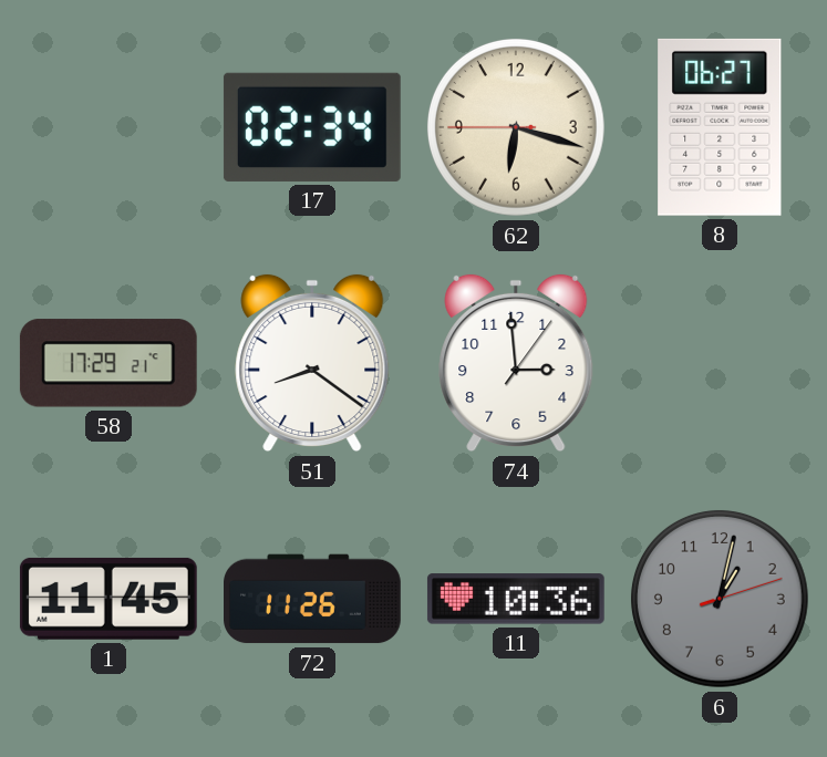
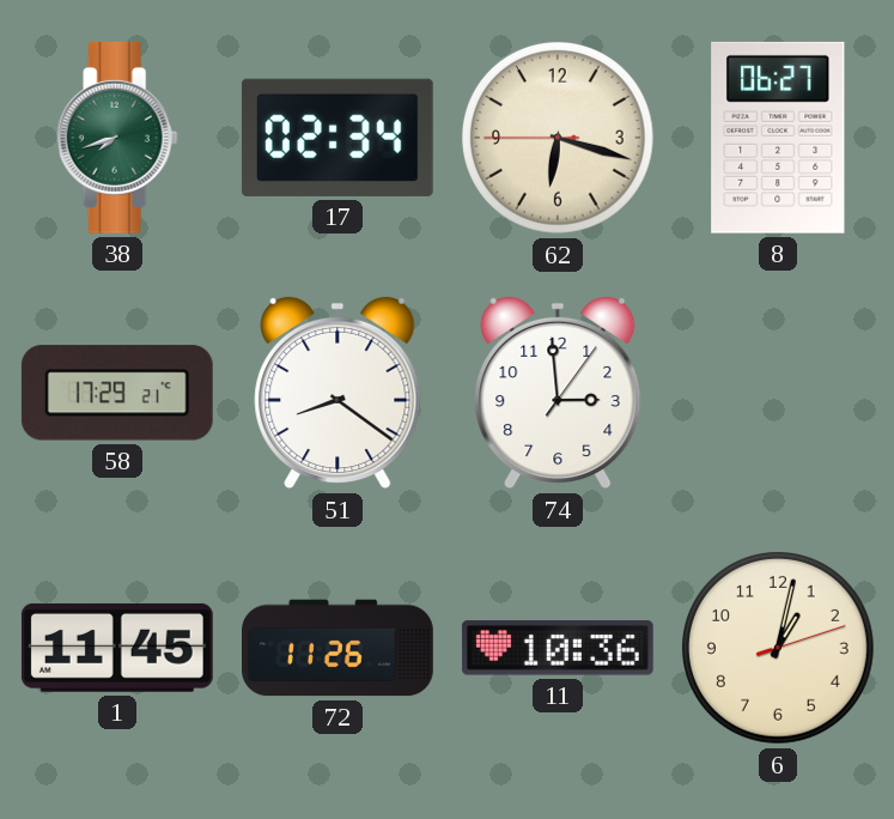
38: none -> 7:42
6 dial: grey -> cream
